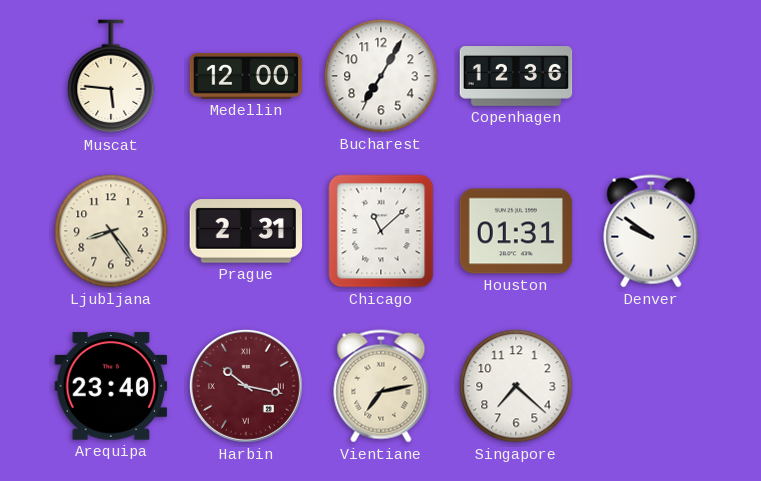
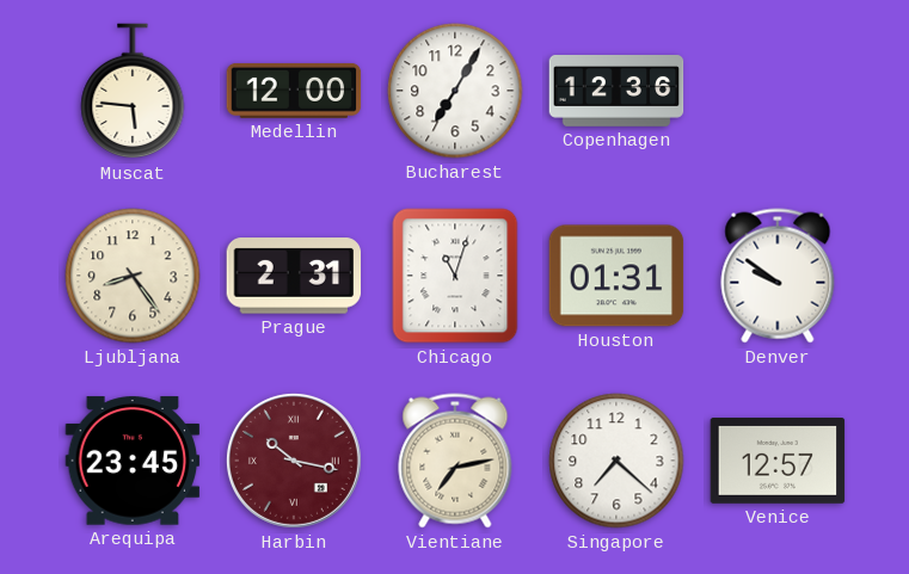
Chicago: 11:08 -> 11:03
Arequipa: 23:40 -> 23:45
Venice: none -> 12:57
